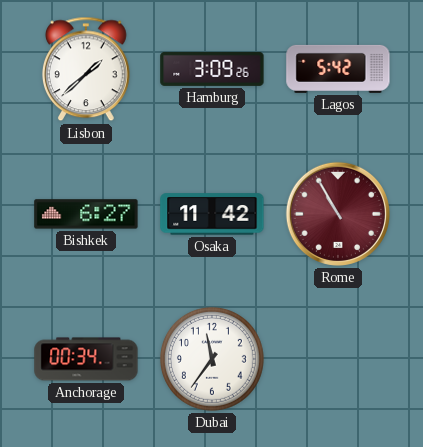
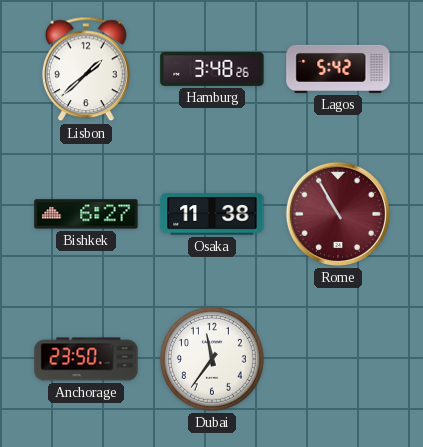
Hamburg: 3:09 -> 3:48
Osaka: 11:42 -> 11:38
Anchorage: 00:34 -> 23:50
